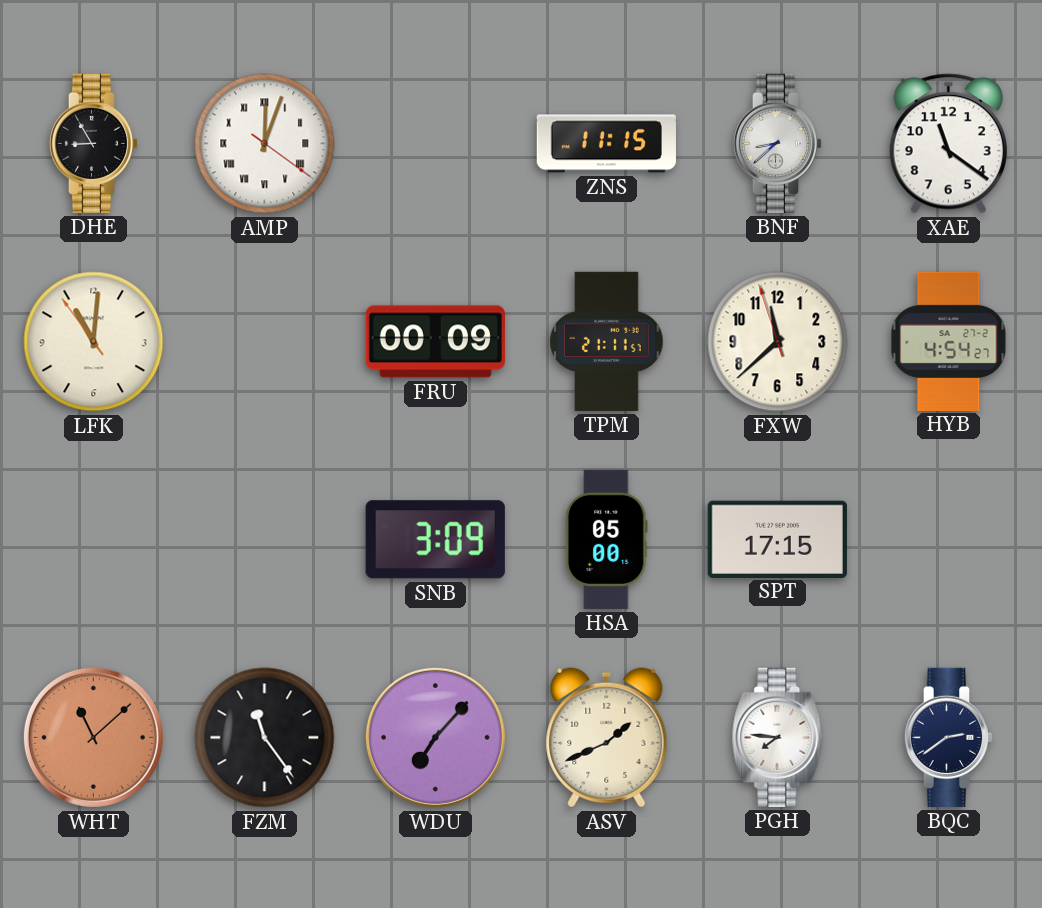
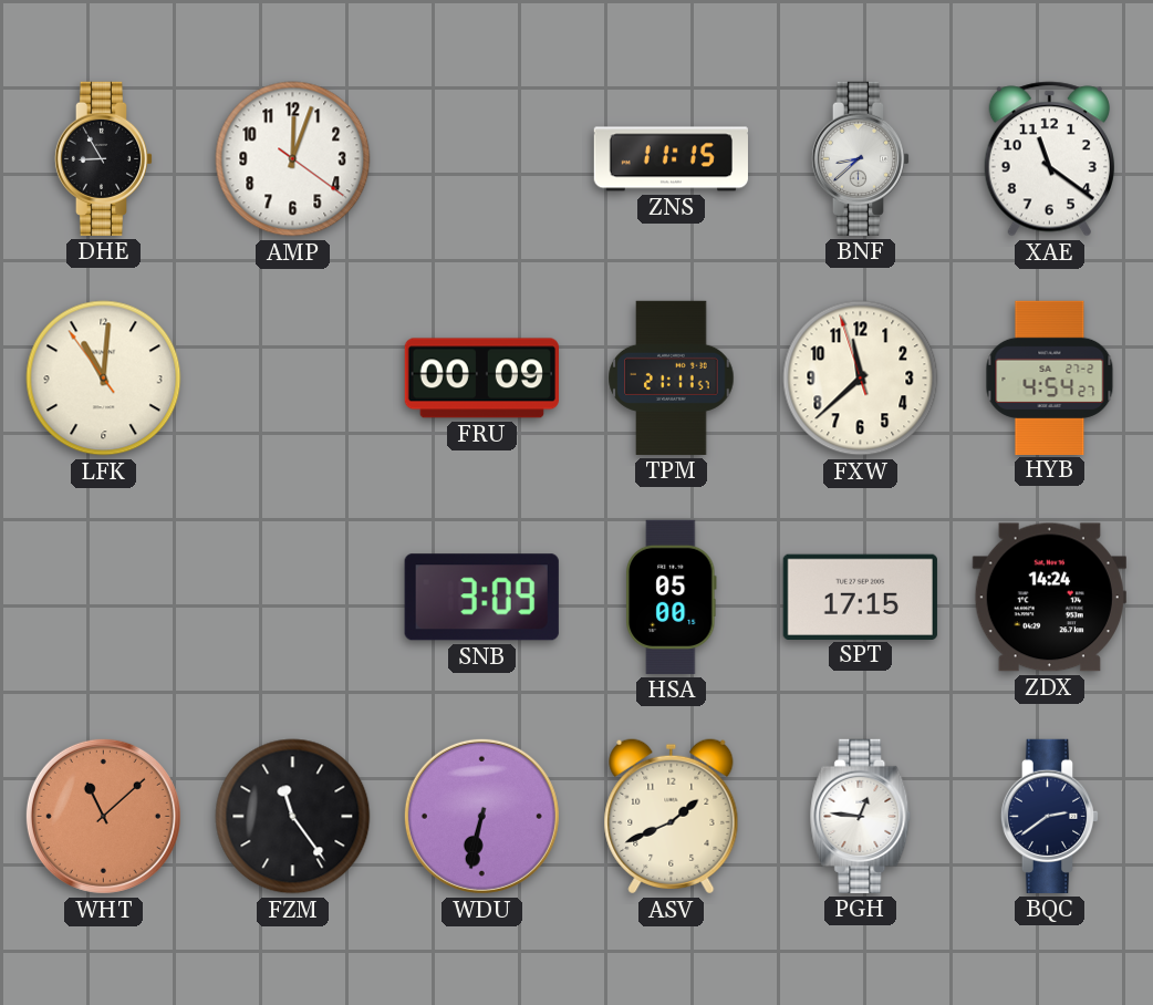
AMP numerals: Roman -> Arabic
ZDX: none -> 14:24
WDU: 7:07 -> 6:32
PGH: 7:46 -> 12:46
